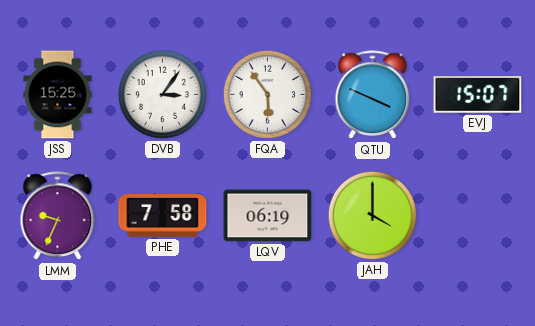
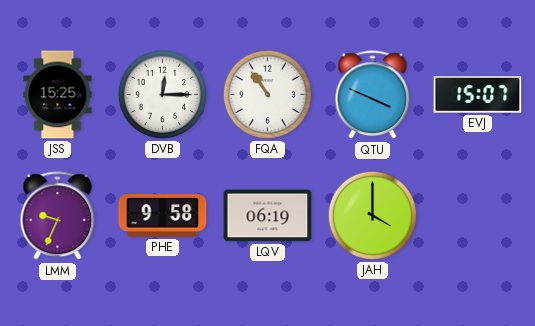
DVB: 3:06 -> 12:15
FQA: 5:54 -> 10:54
PHE: 7:58 -> 9:58
